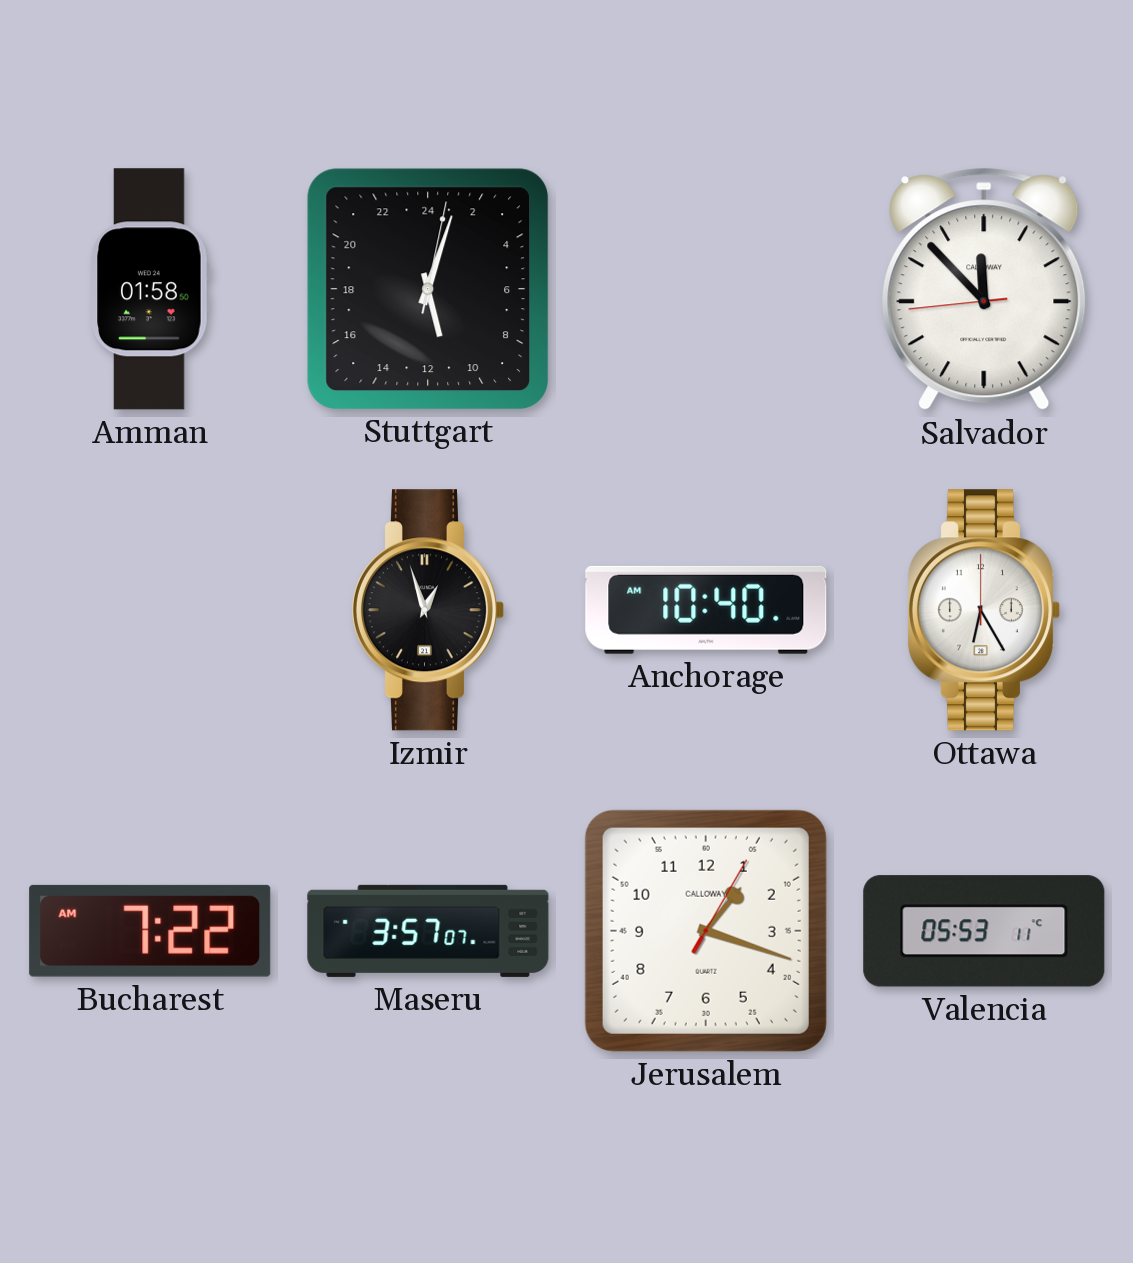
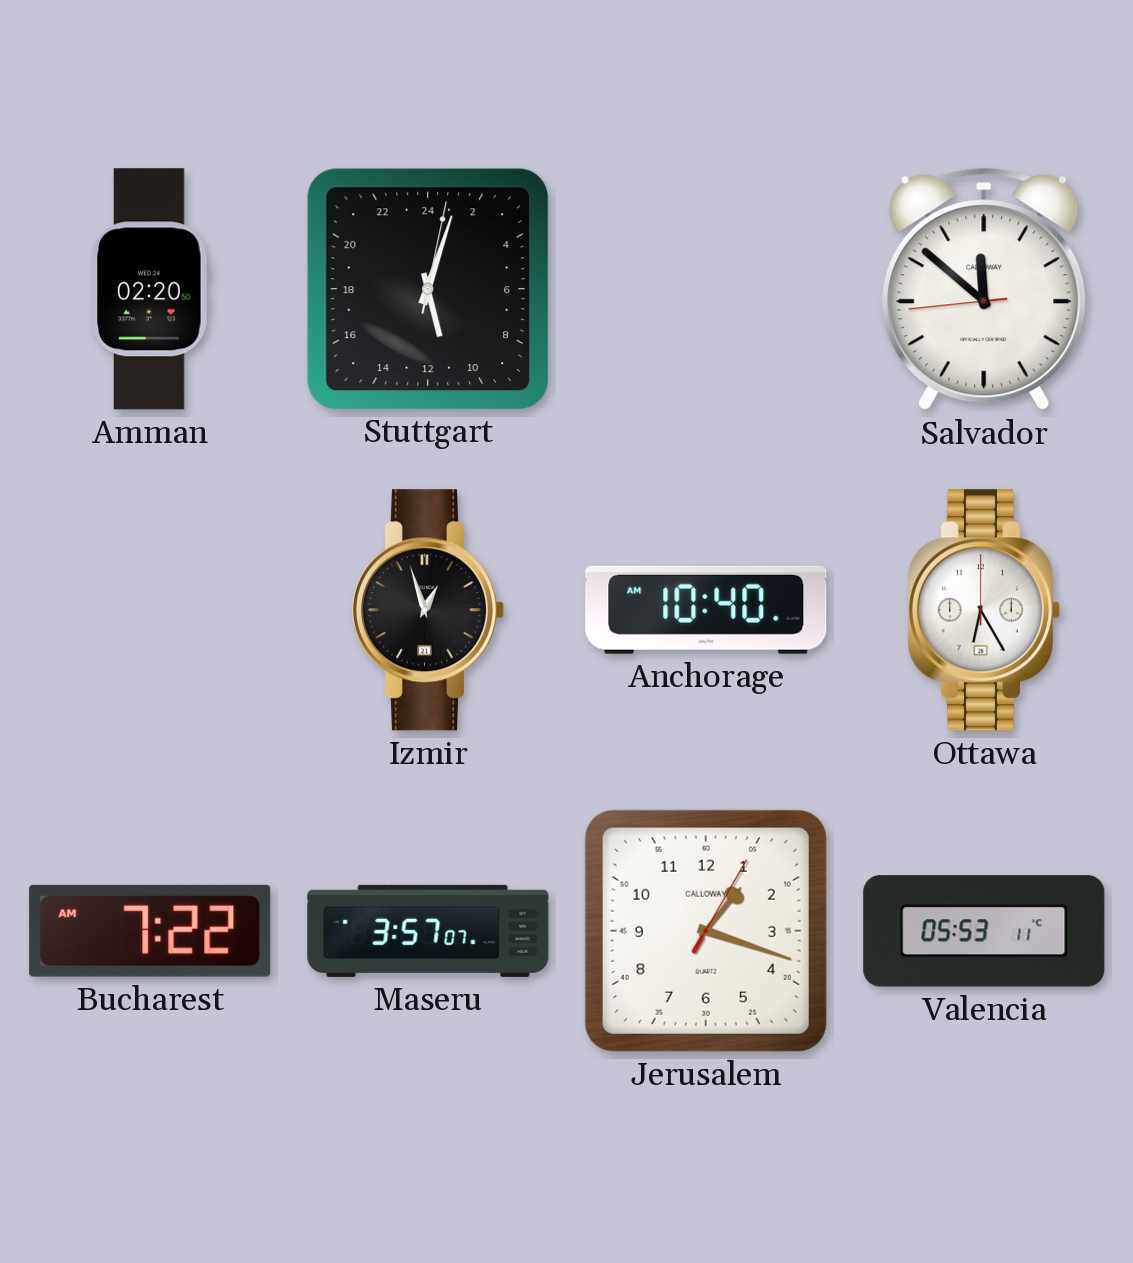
Amman: 01:58 -> 02:20
Salvador: 11:52 -> 11:51
